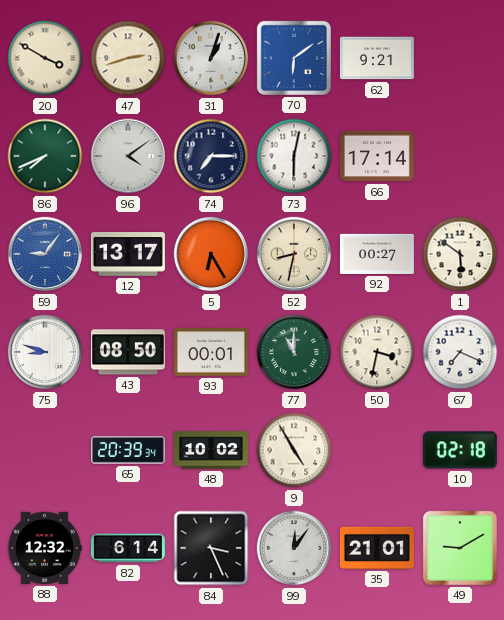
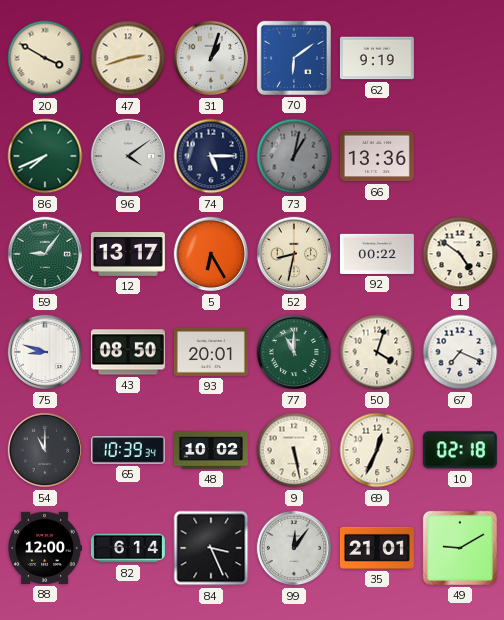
62: 9:21 -> 9:19
74: 7:15 -> 5:15
73: 6:02 -> 1:02
73 dial: white -> grey
66: 17:14 -> 13:36
59 dial: blue -> green
92: 00:27 -> 00:22
1: 5:51 -> 4:51
93: 00:01 -> 20:01
50: 3:32 -> 4:03
54: none -> 11:00
65: 20:39 -> 10:39
9: 4:55 -> 5:28
69: none -> 12:34
88: 12:32 -> 12:00
